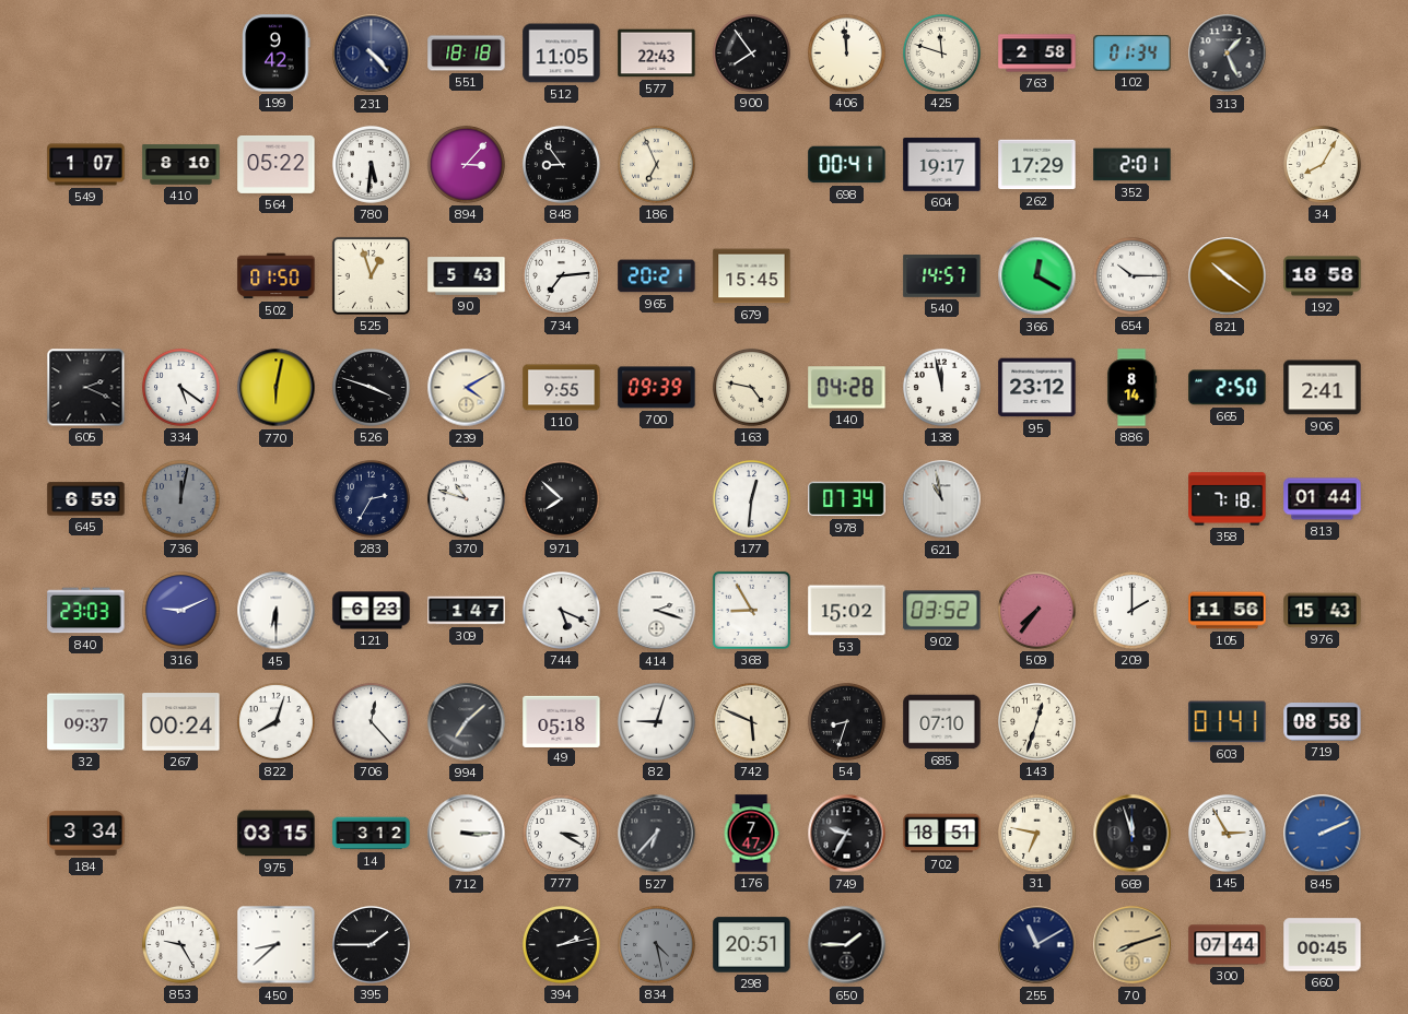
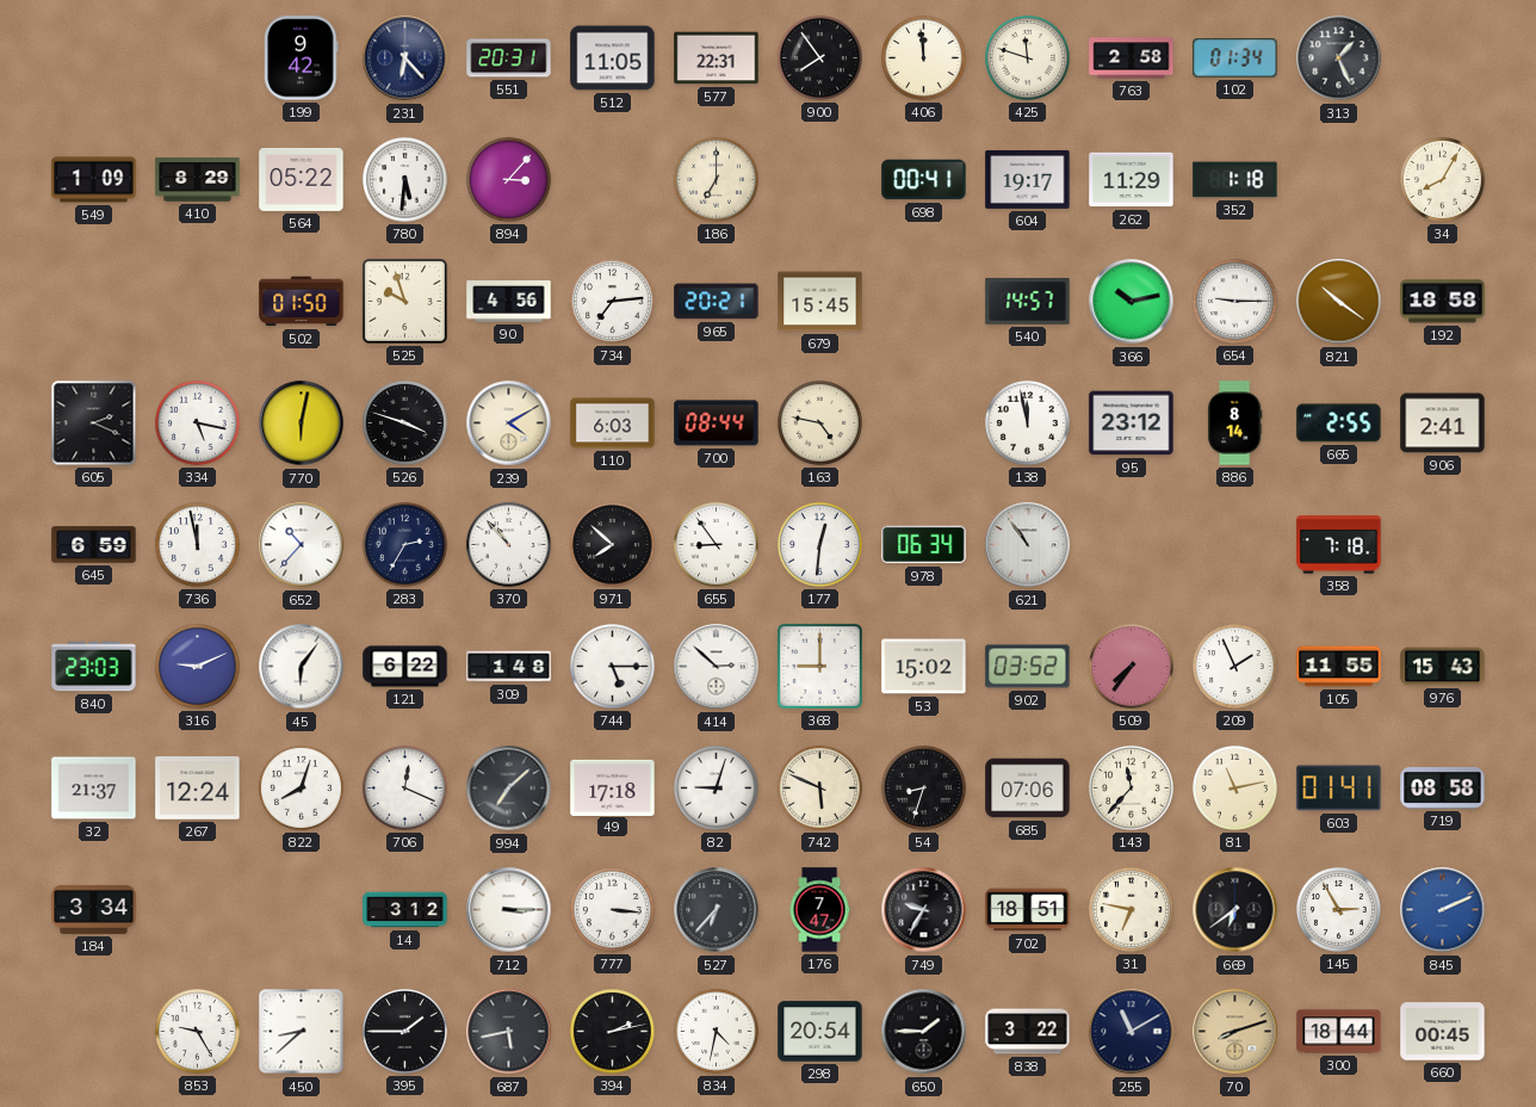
231: 4:23 -> 6:23
551: 18:18 -> 20:31
577: 22:43 -> 22:31
549: 1:07 -> 1:09
410: 8:10 -> 8:29
848: 8:54 -> none
186: 6:56 -> 7:00
262: 17:29 -> 11:29
352: 2:01 -> 1:18
525: 12:57 -> 9:57
90: 5:43 -> 4:56
366: 12:20 -> 10:13
654: 10:15 -> 9:15
334: 5:21 -> 5:17
110: 9:55 -> 6:03
700: 09:39 -> 08:44
140: 04:28 -> none
665: 2:50 -> 2:55
736: 12:02 -> 11:58
736 dial: grey -> white
652: none -> 10:37
370: 10:48 -> 10:53
655: none -> 8:54
978: 07:34 -> 06:34
621: 10:58 -> 10:54
813: 01:44 -> none
45: 6:30 -> 6:06
121: 6:23 -> 6:22
309: 1:47 -> 1:48
744: 5:19 -> 5:15
414: 2:18 -> 2:52
368: 8:55 -> 9:00
209: 2:00 -> 1:56
105: 11:56 -> 11:55
32: 09:37 -> 21:37
267: 00:24 -> 12:24
706: 12:23 -> 12:19
49: 05:18 -> 17:18
685: 07:10 -> 07:06
143: 12:33 -> 11:37
81: none -> 11:13
975: 03:15 -> none
777: 3:20 -> 3:16
669: 11:57 -> 6:39
687: none -> 5:43
834: 4:28 -> 4:32
834 dial: grey -> white
298: 20:51 -> 20:54
838: none -> 3:22
300: 07:44 -> 18:44
